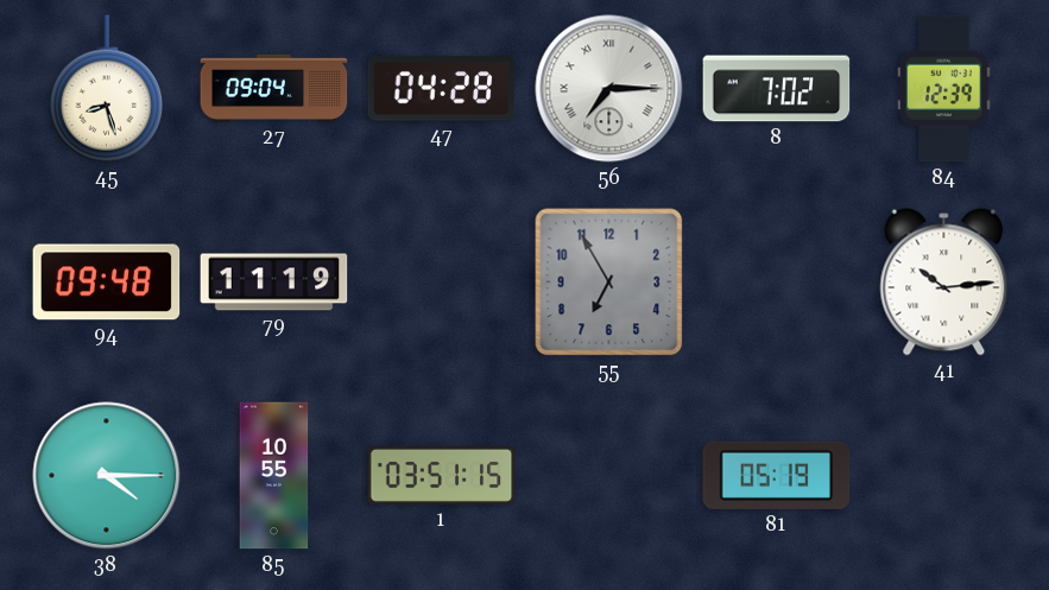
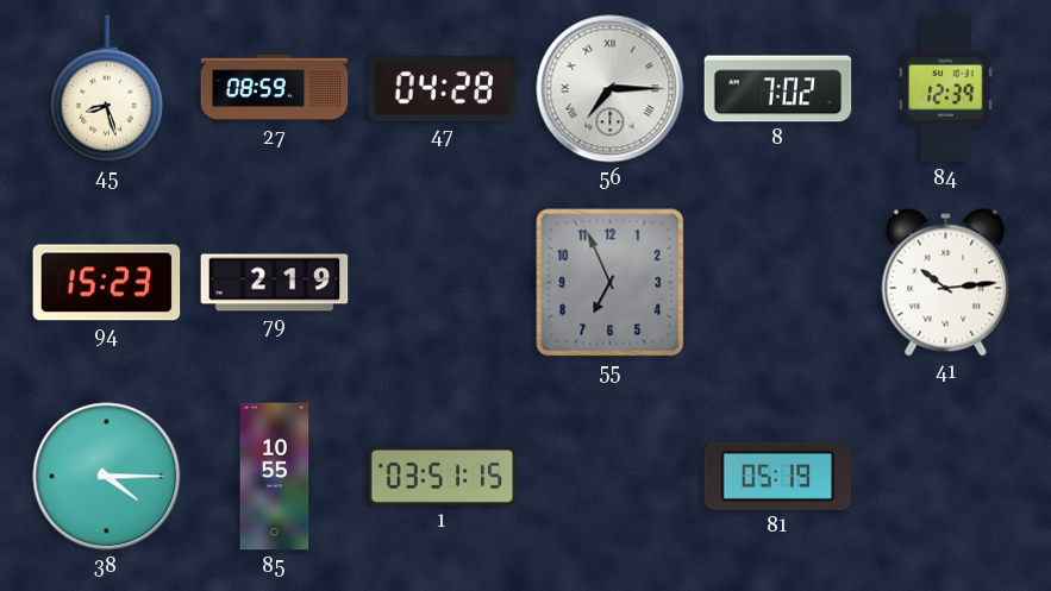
27: 09:04 -> 08:59
94: 09:48 -> 15:23
79: 11:19 -> 2:19
55: 6:55 -> 6:56
